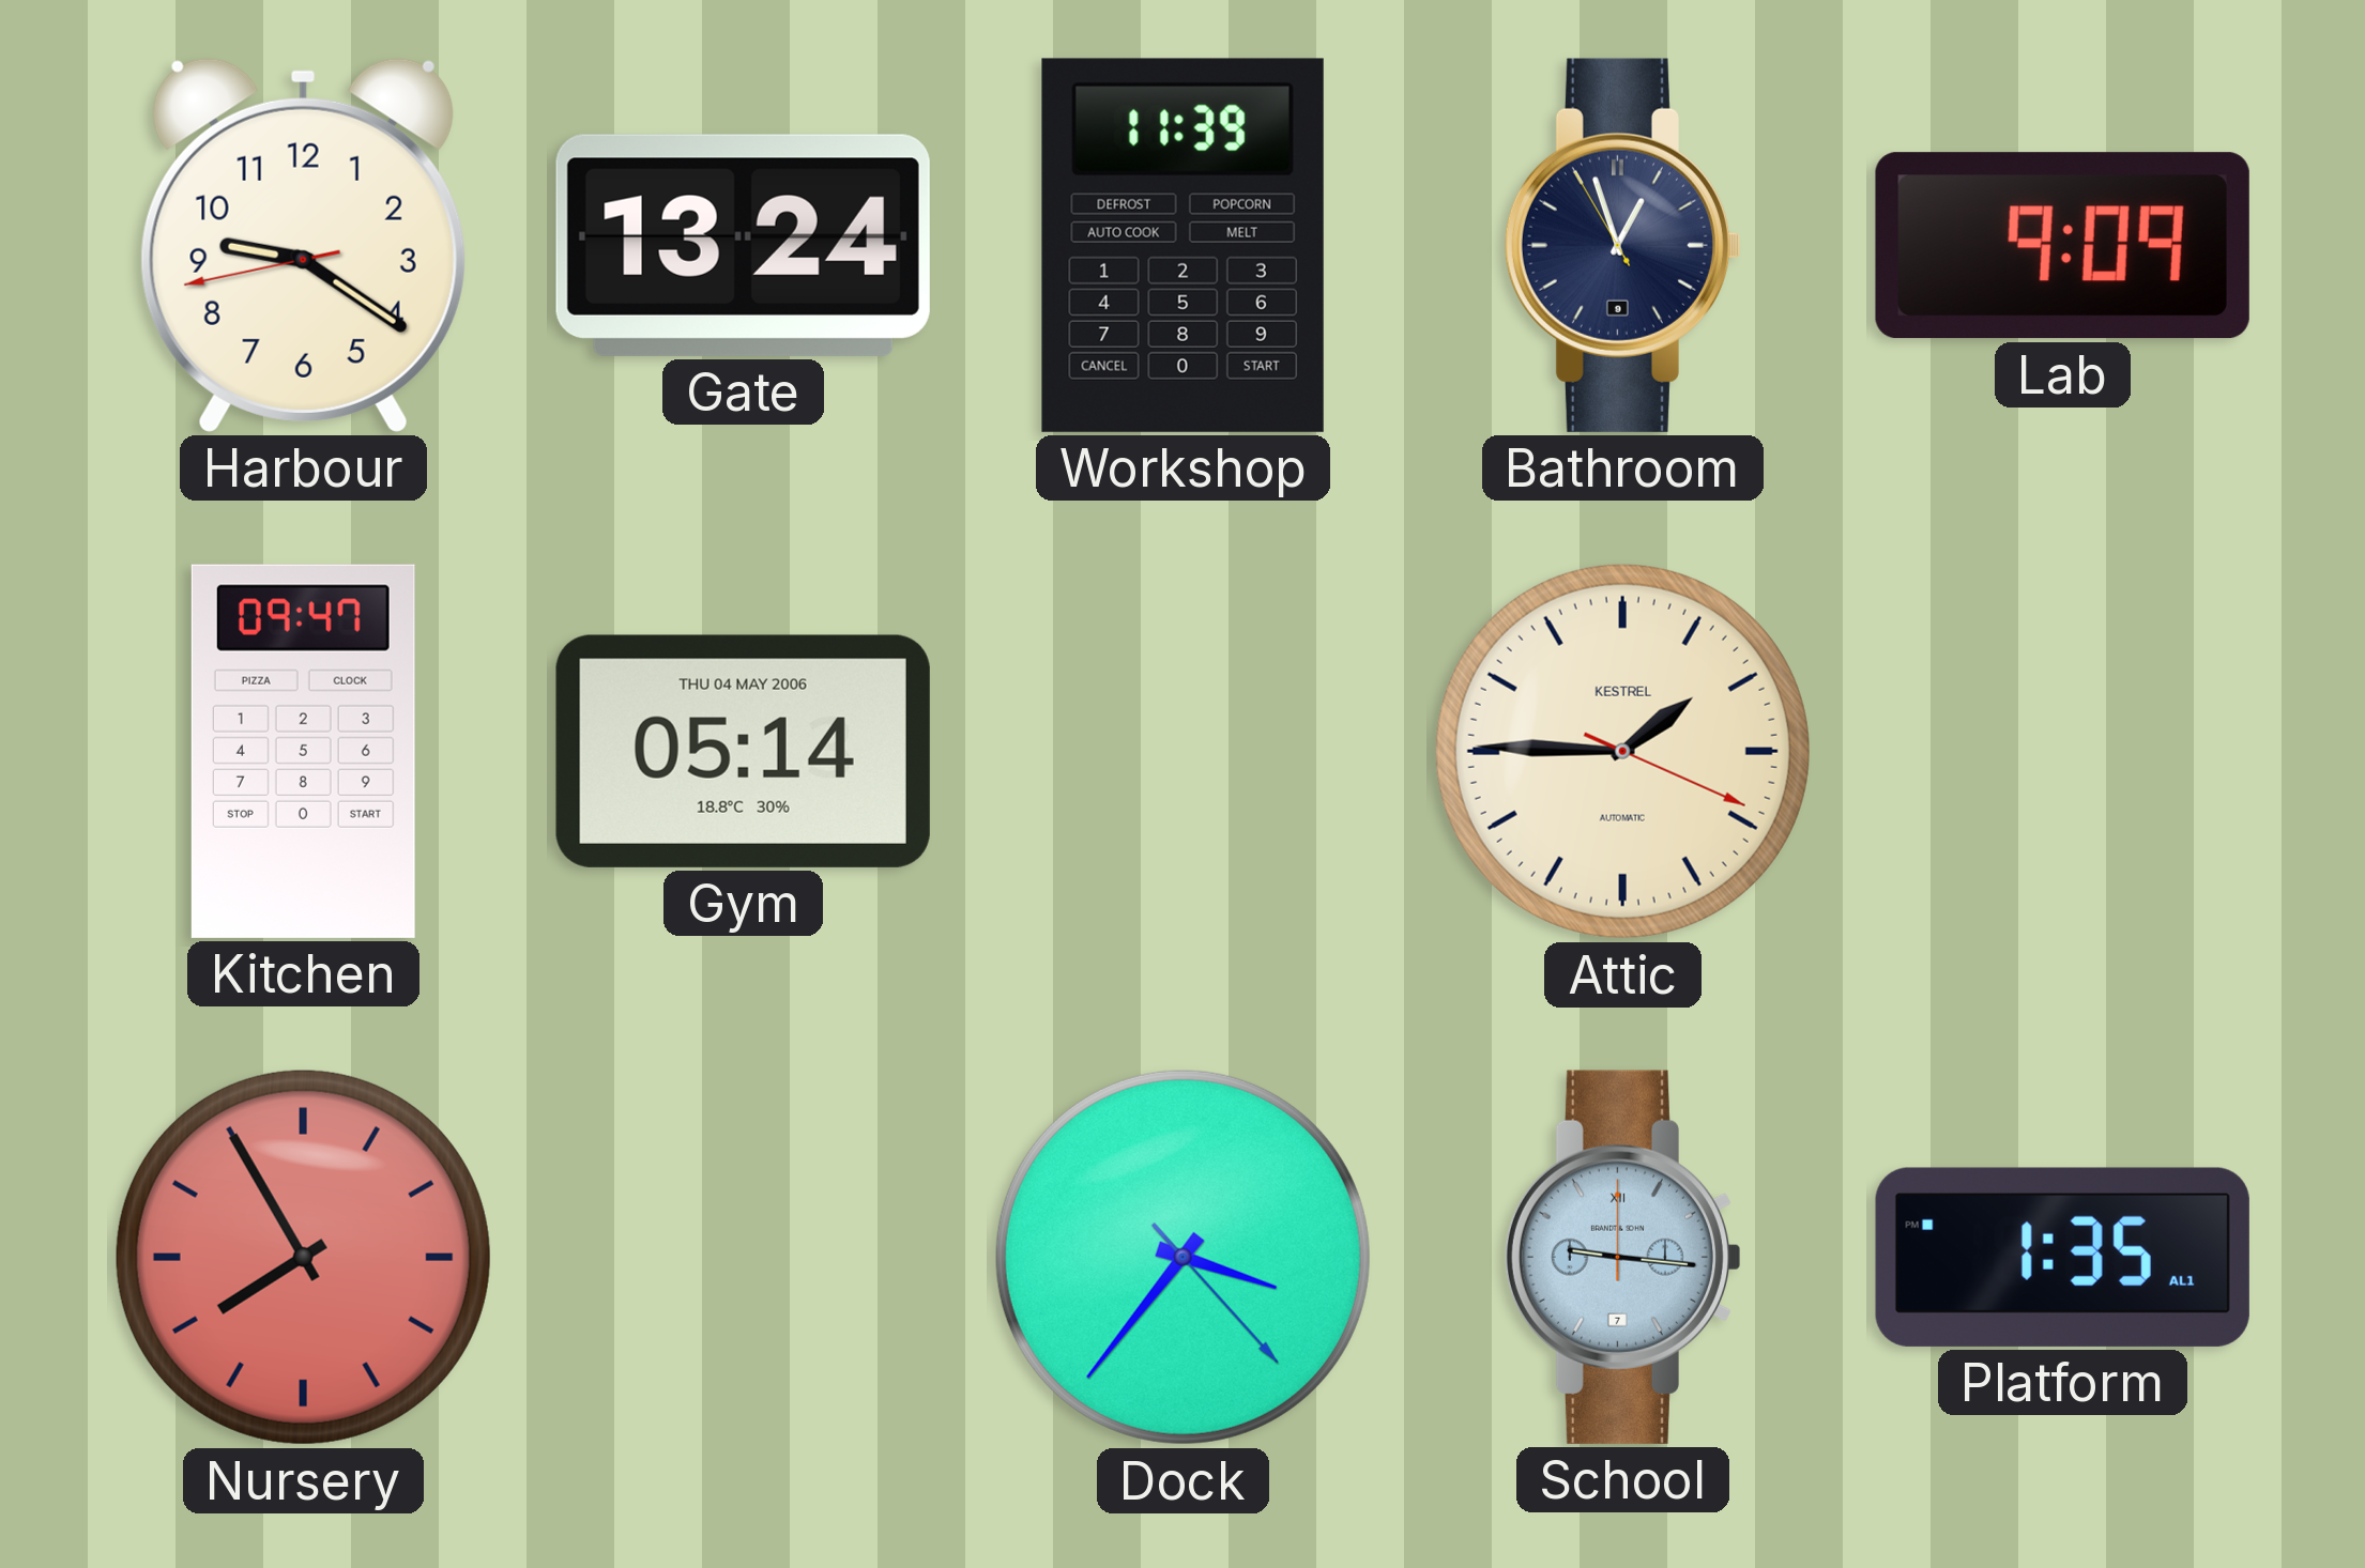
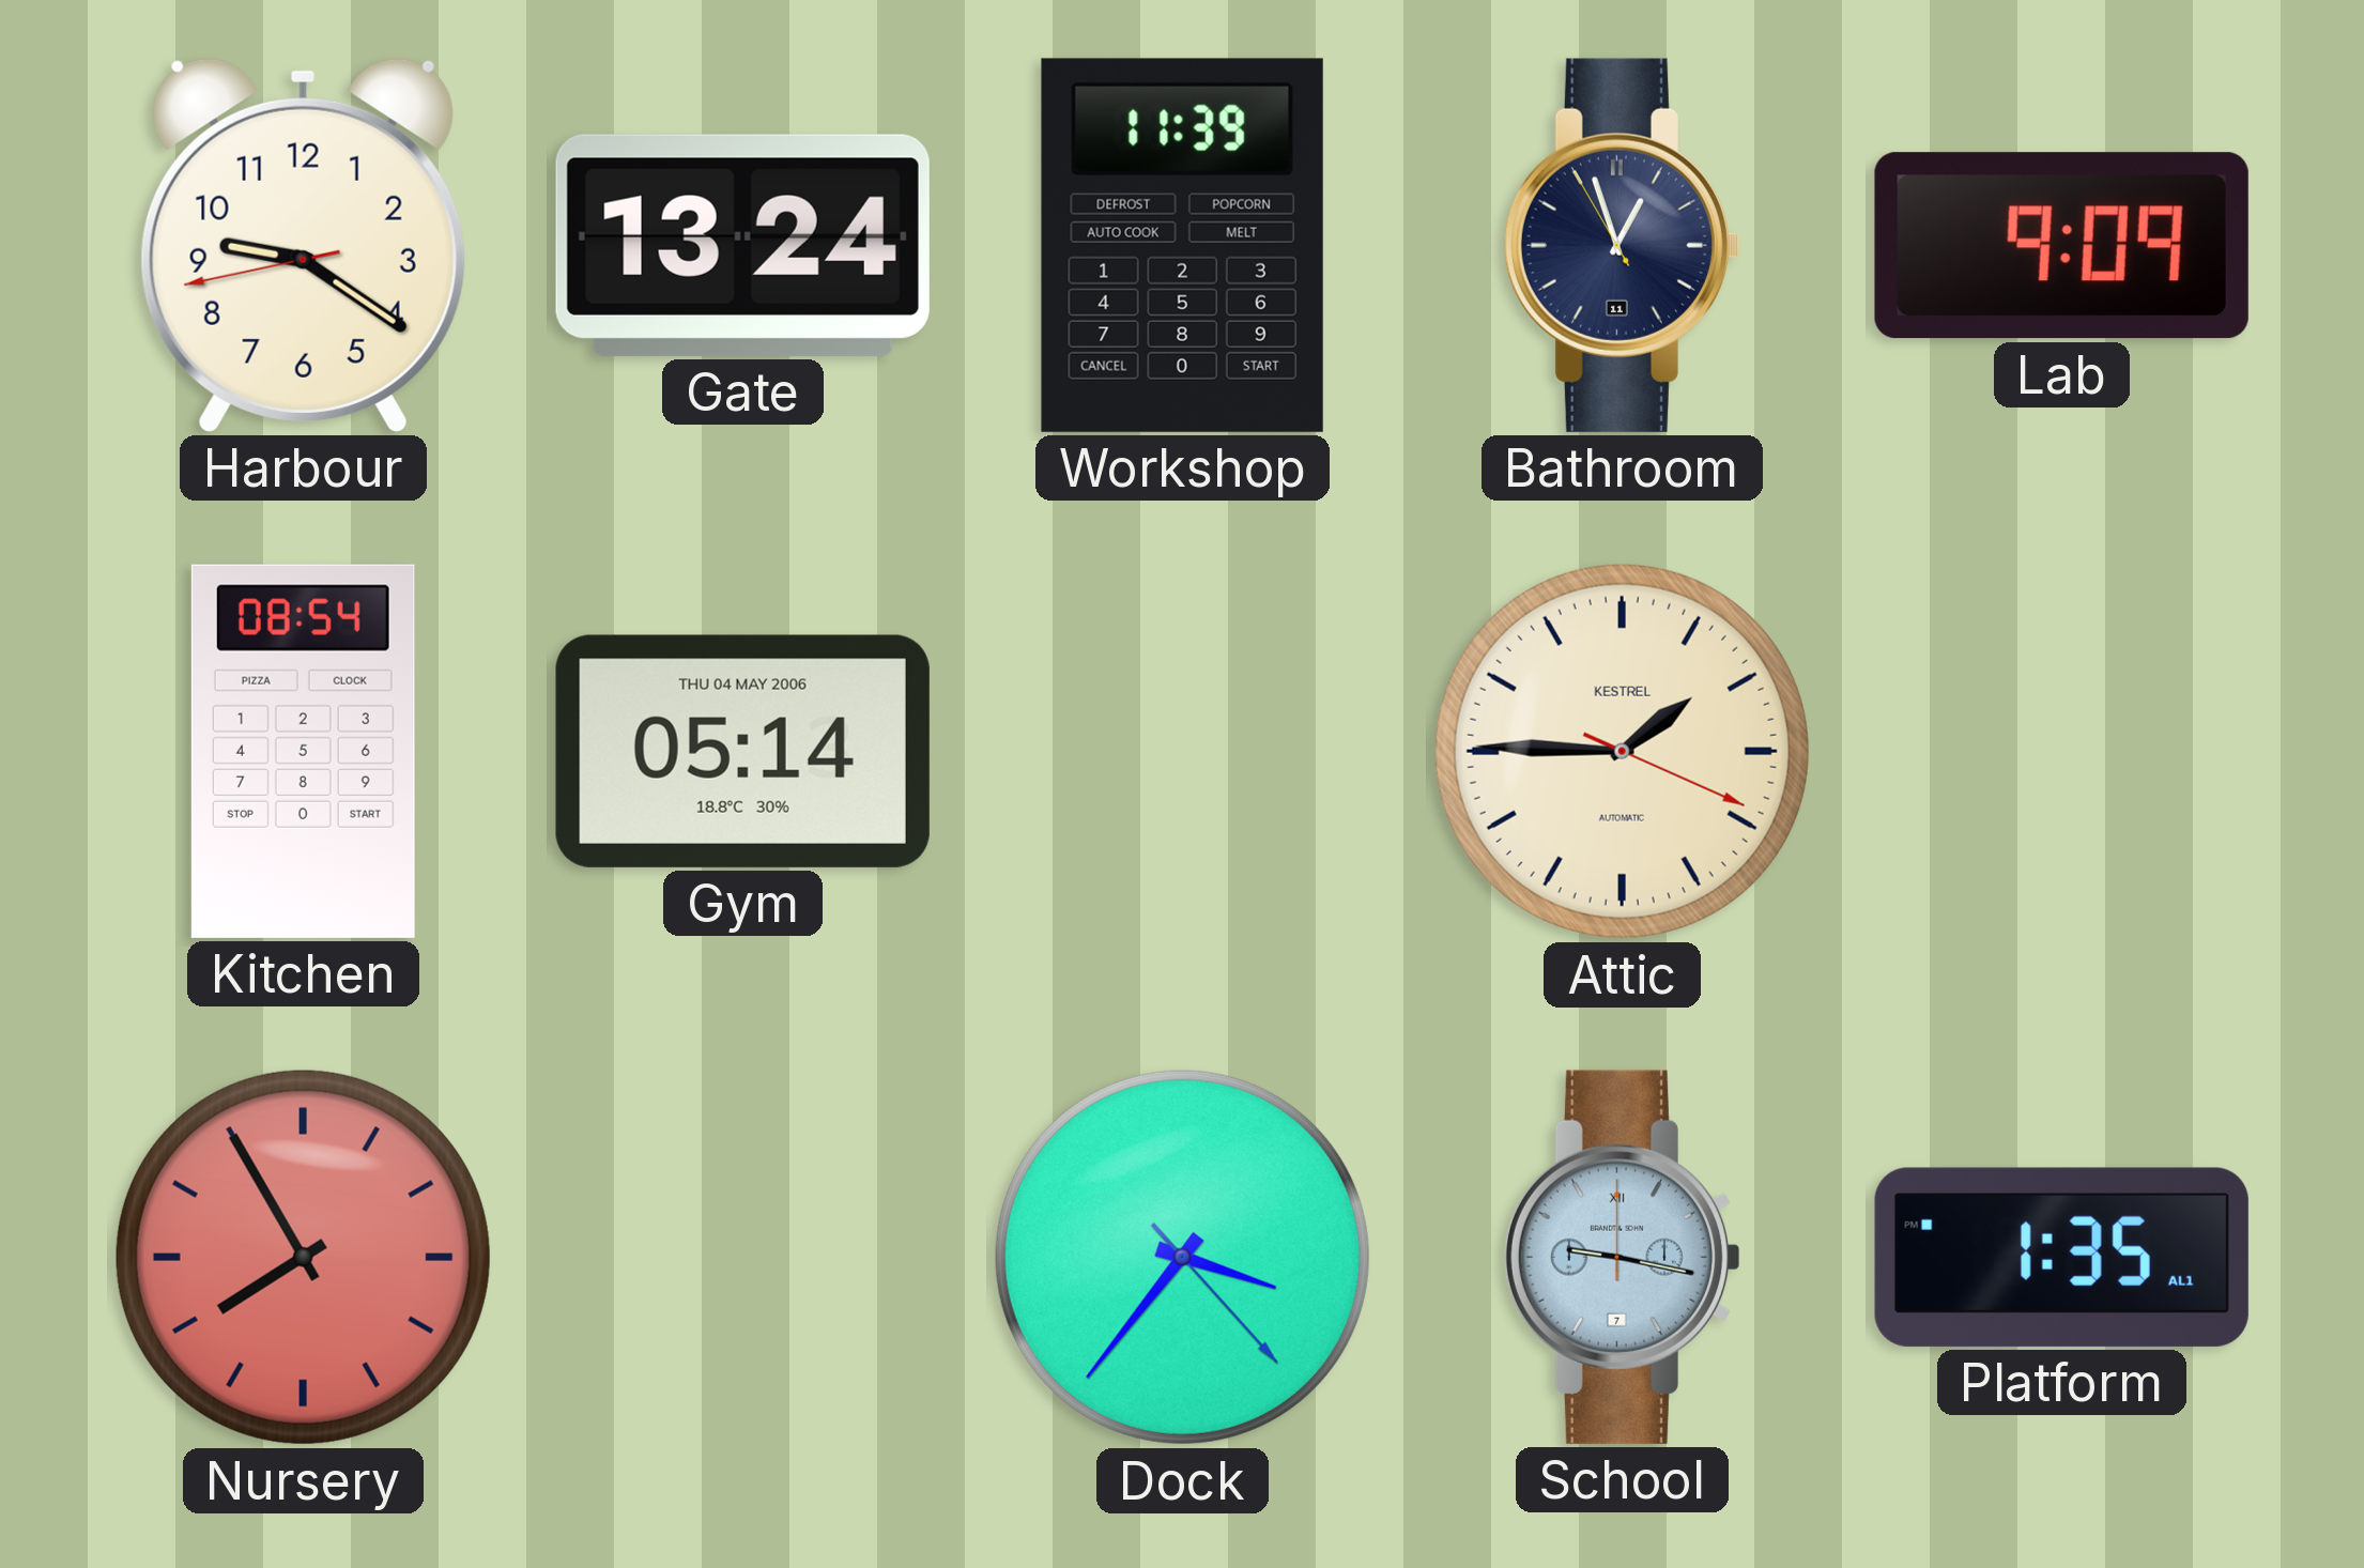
Bathroom date: 9 -> 11
Kitchen: 09:47 -> 08:54
School: 9:16 -> 9:17
